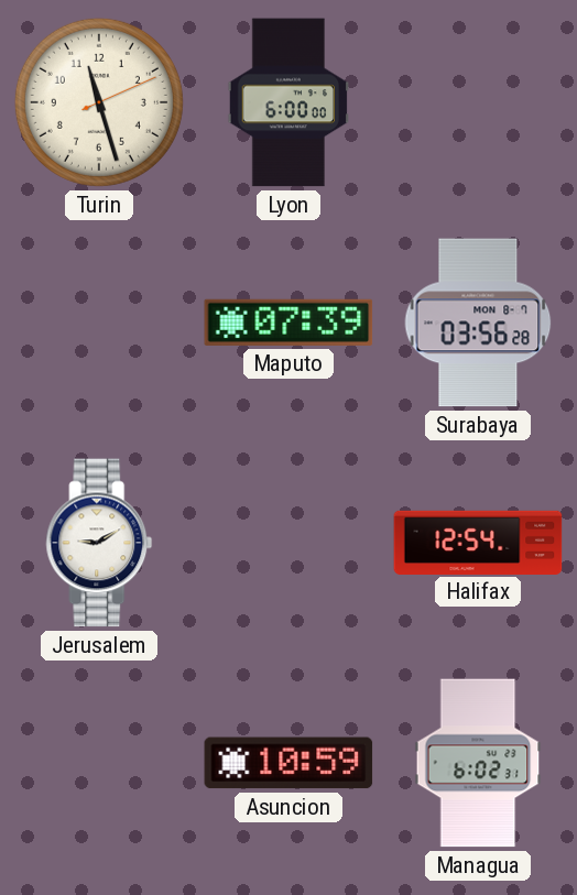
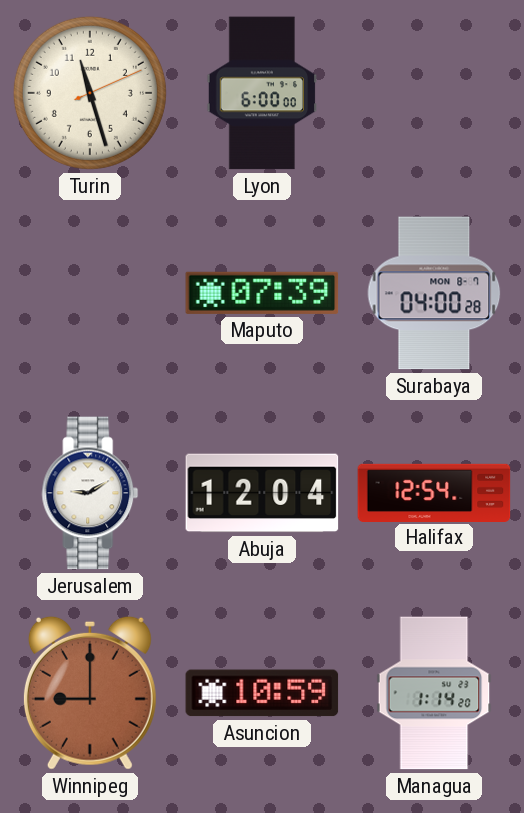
Surabaya: 03:56 -> 04:00
Abuja: none -> 12:04
Winnipeg: none -> 9:00
Managua: 6:02 -> 1:14
